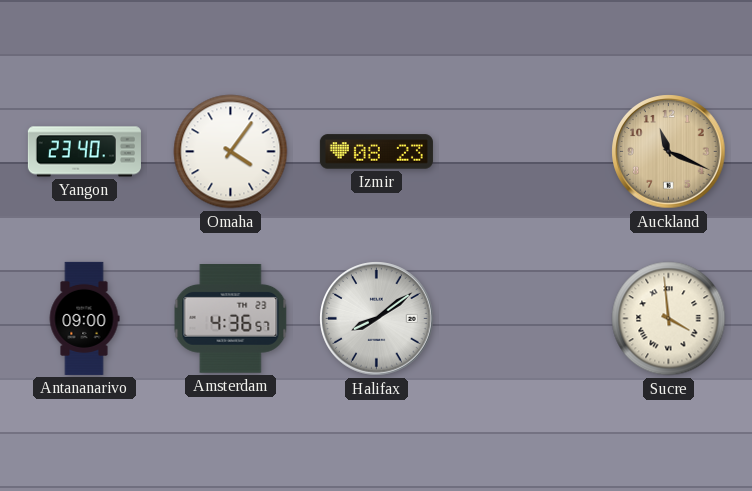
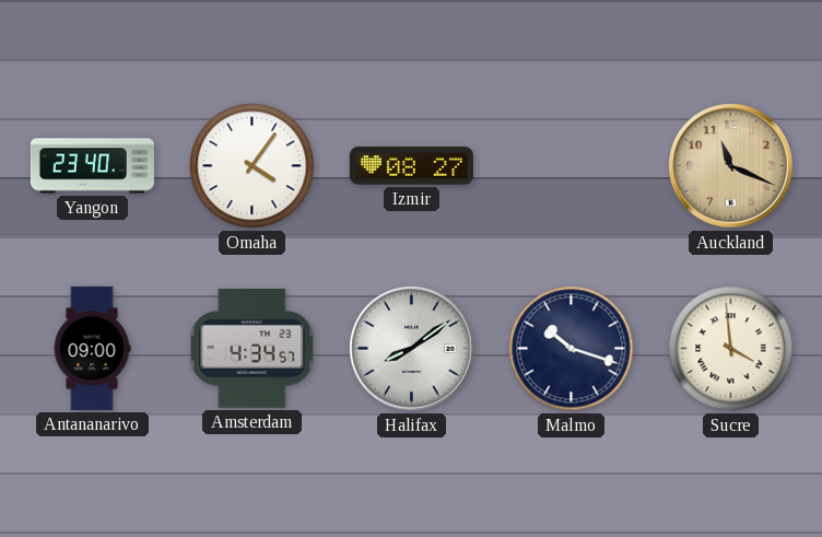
Izmir: 08:23 -> 08:27
Amsterdam: 4:36 -> 4:34
Malmo: none -> 10:18
